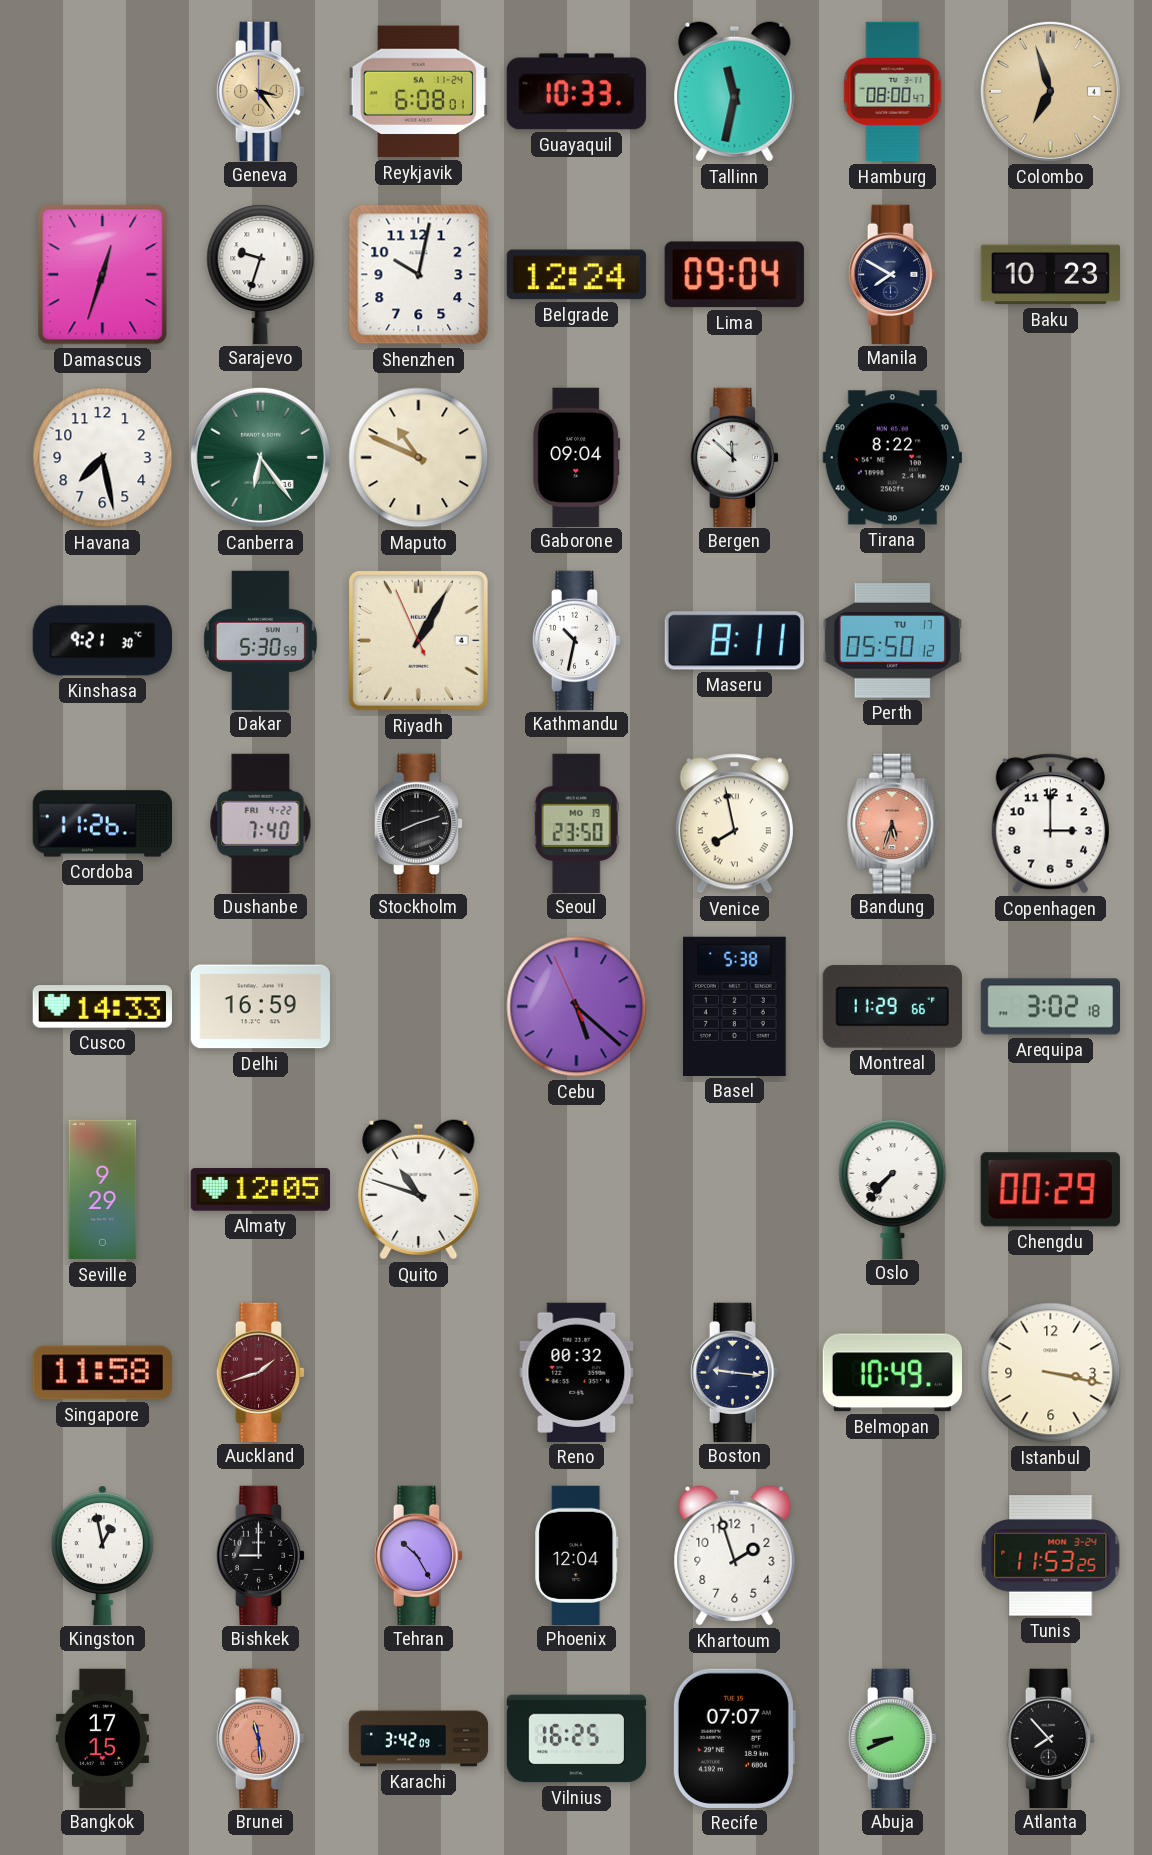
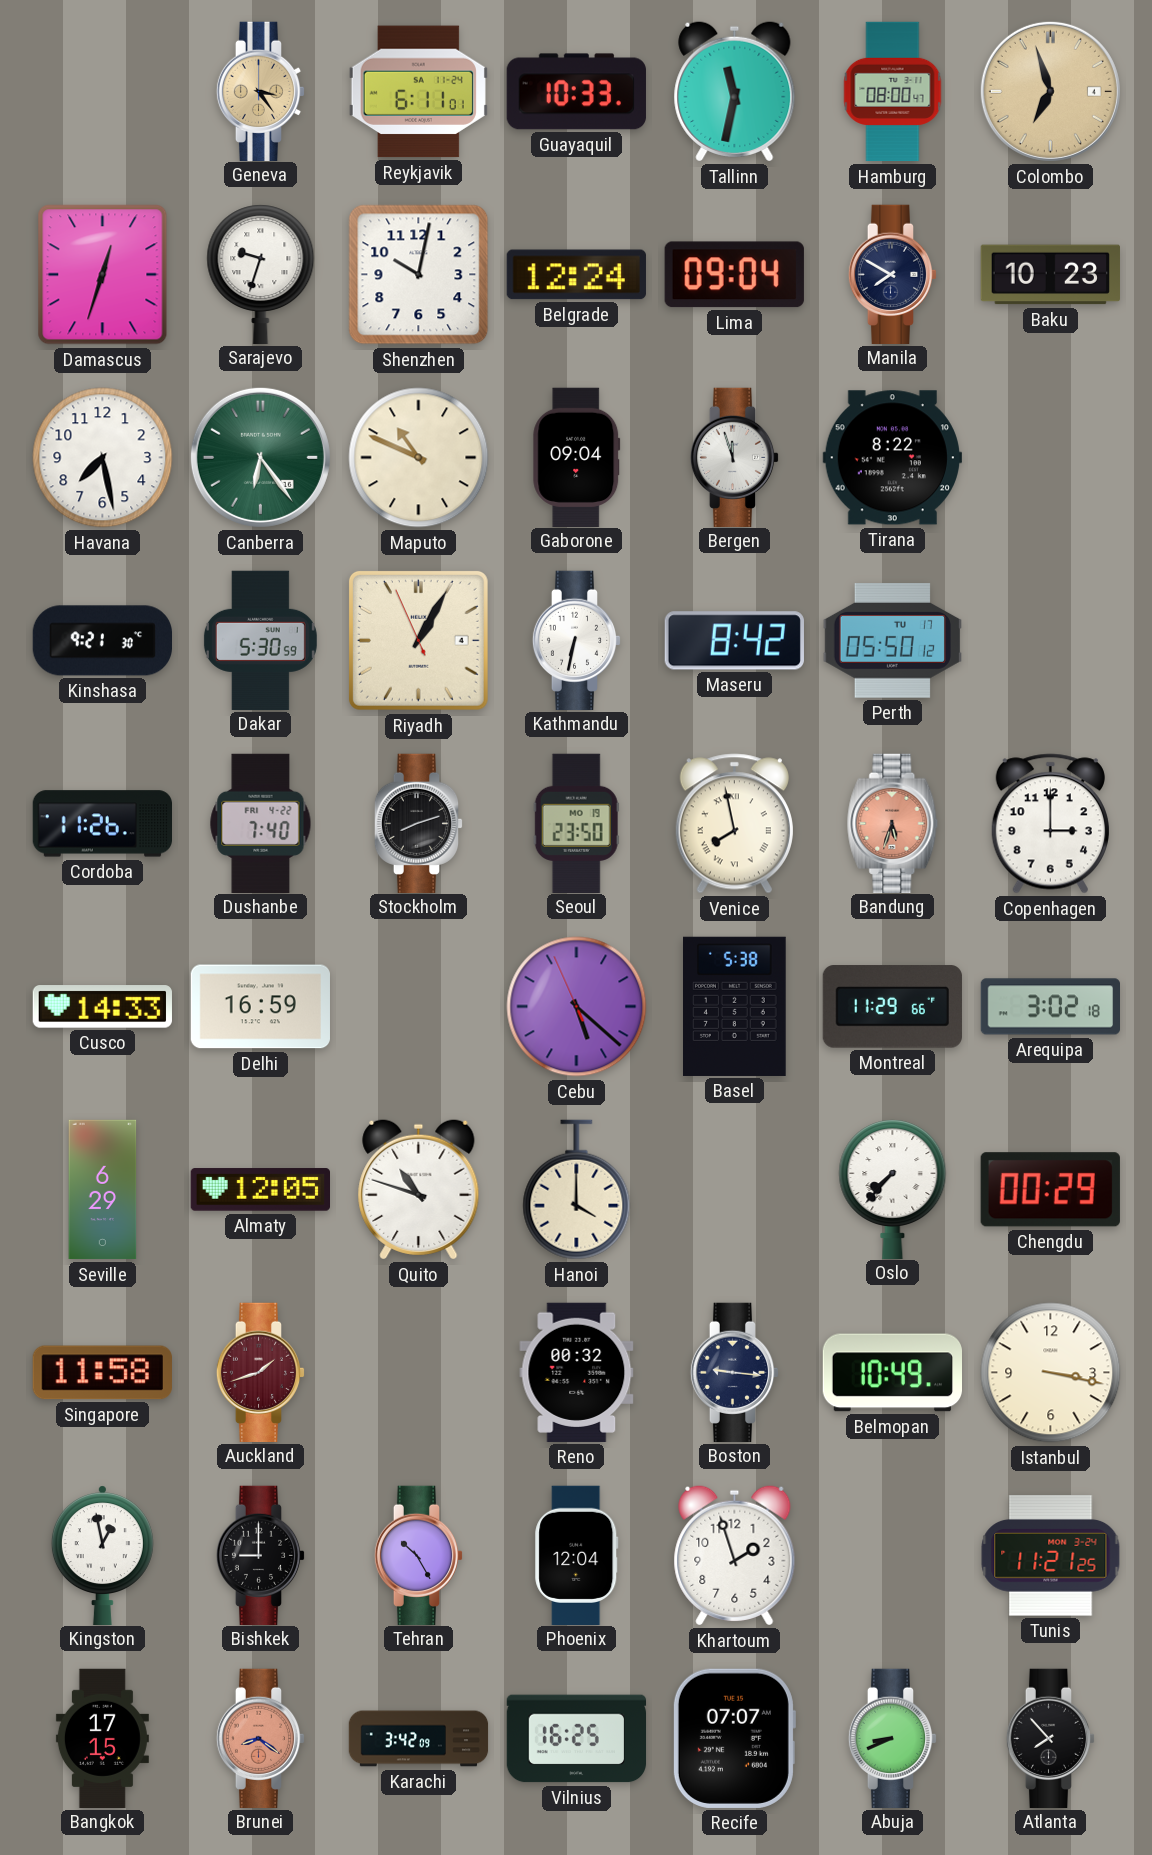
Reykjavik: 6:08 -> 6:11
Bergen: 11:52 -> 11:57
Kathmandu: 10:32 -> 6:32
Maseru: 8:11 -> 8:42
Seville: 9:29 -> 6:29
Hanoi: none -> 4:00
Tunis: 11:53 -> 11:21
Brunei: 11:29 -> 8:21
